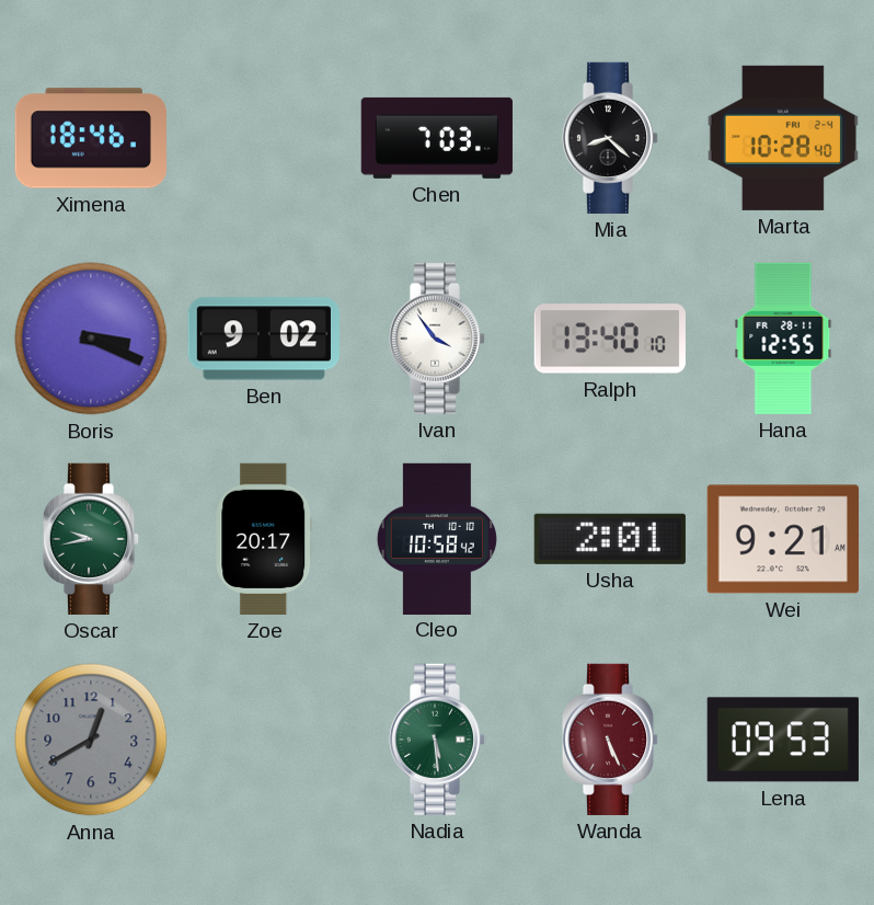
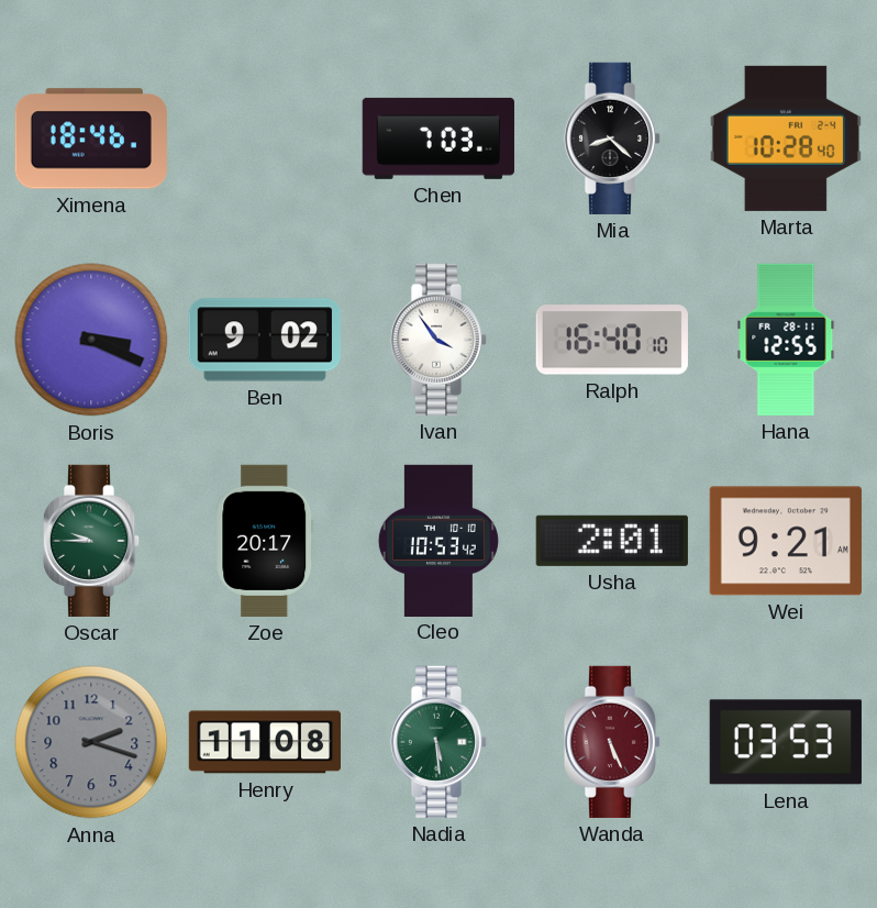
Ralph: 13:40 -> 16:40
Oscar: 9:43 -> 9:45
Cleo: 10:58 -> 10:53
Anna: 12:40 -> 2:18
Henry: none -> 11:08
Lena: 09:53 -> 03:53
